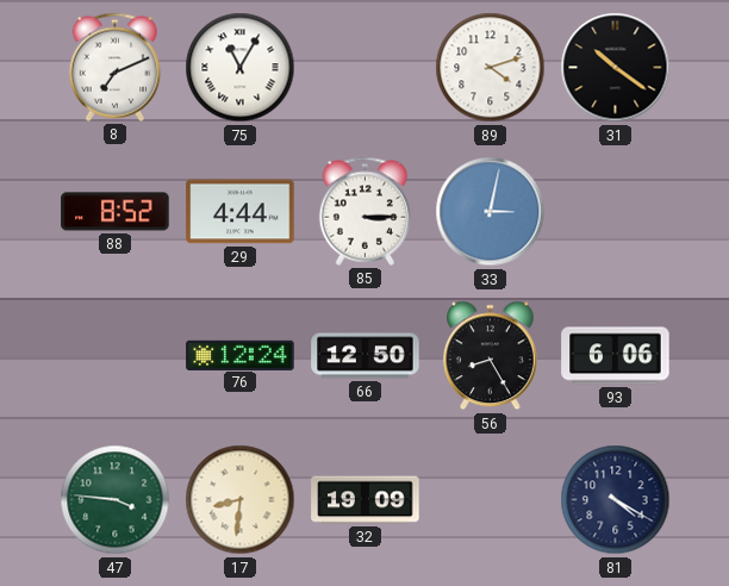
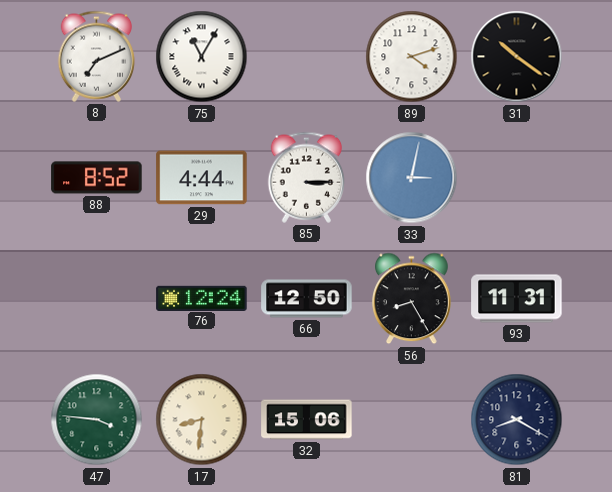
93: 6:06 -> 11:31
32: 19:09 -> 15:06
81: 4:20 -> 8:20
